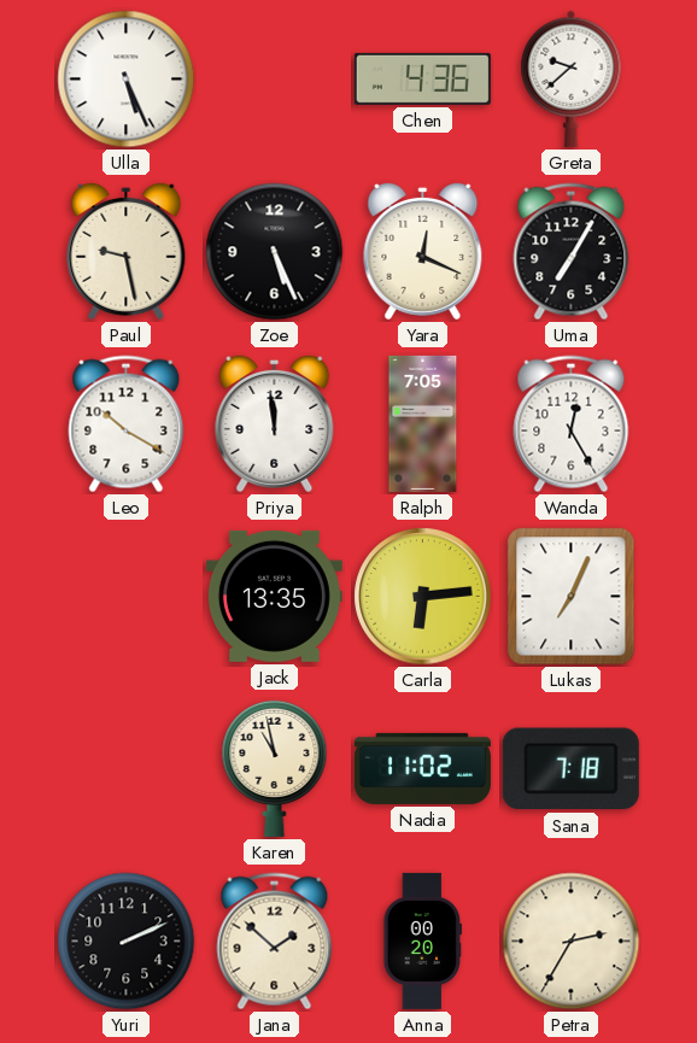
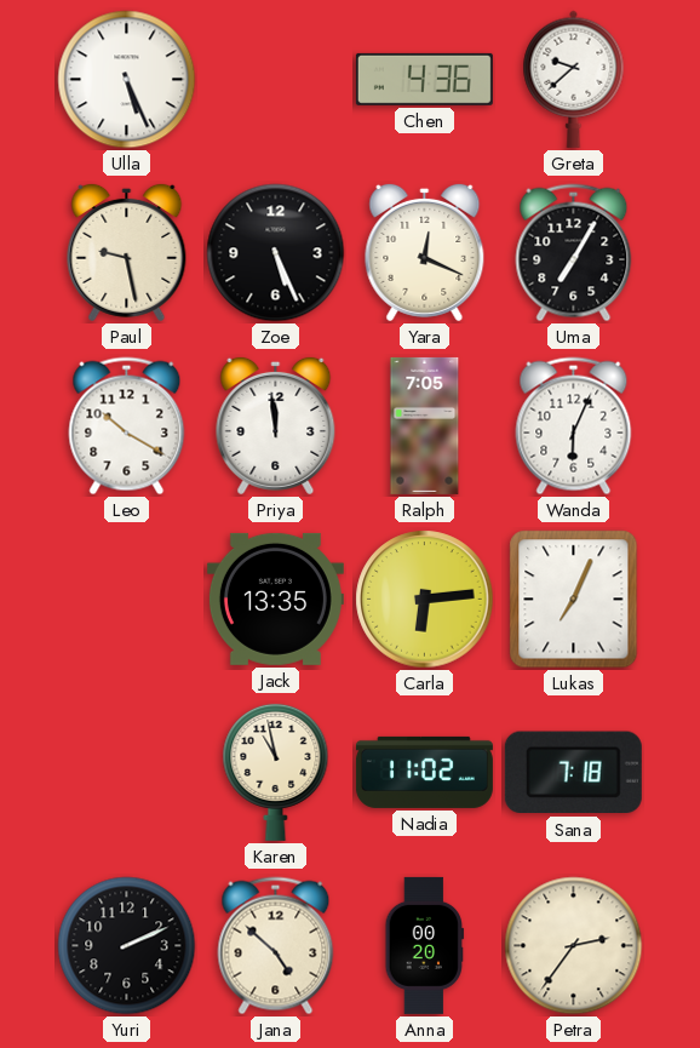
Wanda: 12:25 -> 6:04
Jana: 1:52 -> 4:52
Petra: 2:35 -> 2:36
